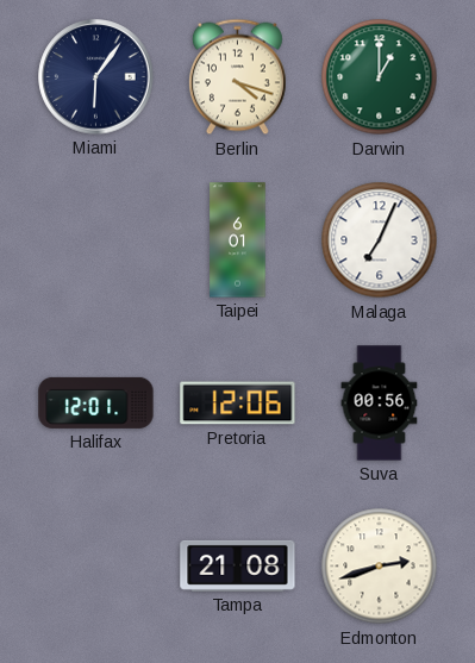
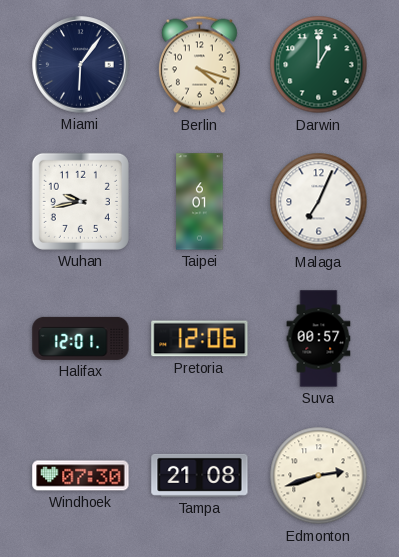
Wuhan: none -> 9:43
Suva: 00:56 -> 00:57
Windhoek: none -> 07:30
